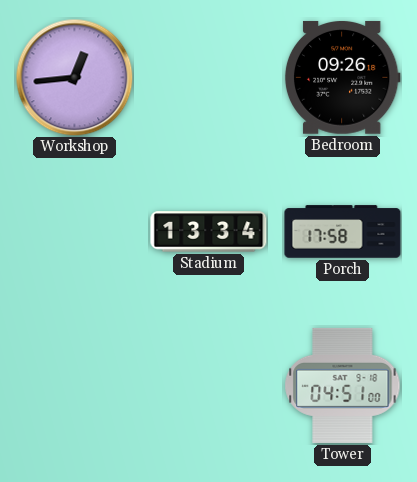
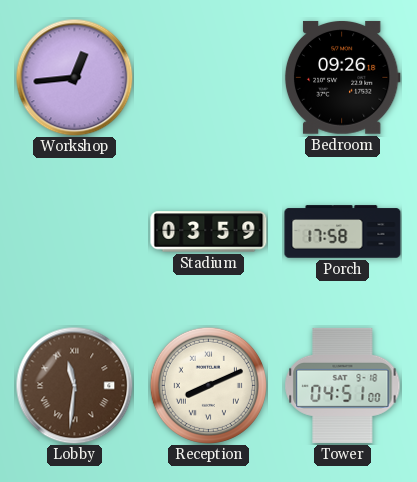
Stadium: 13:34 -> 03:59
Lobby: none -> 11:31
Reception: none -> 8:11
